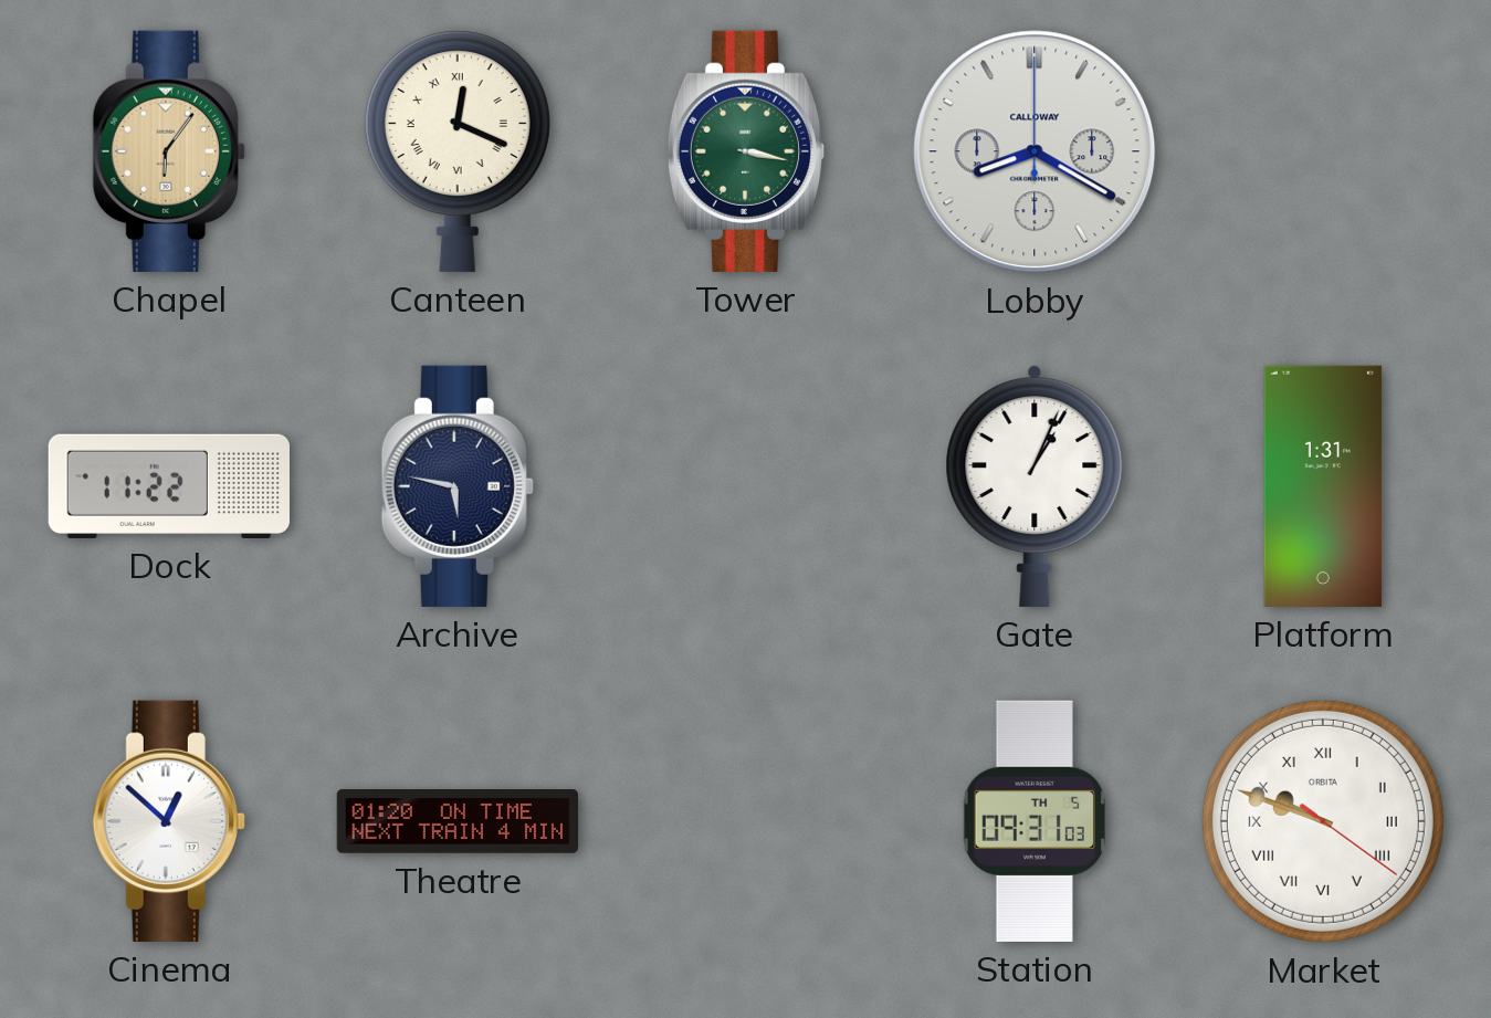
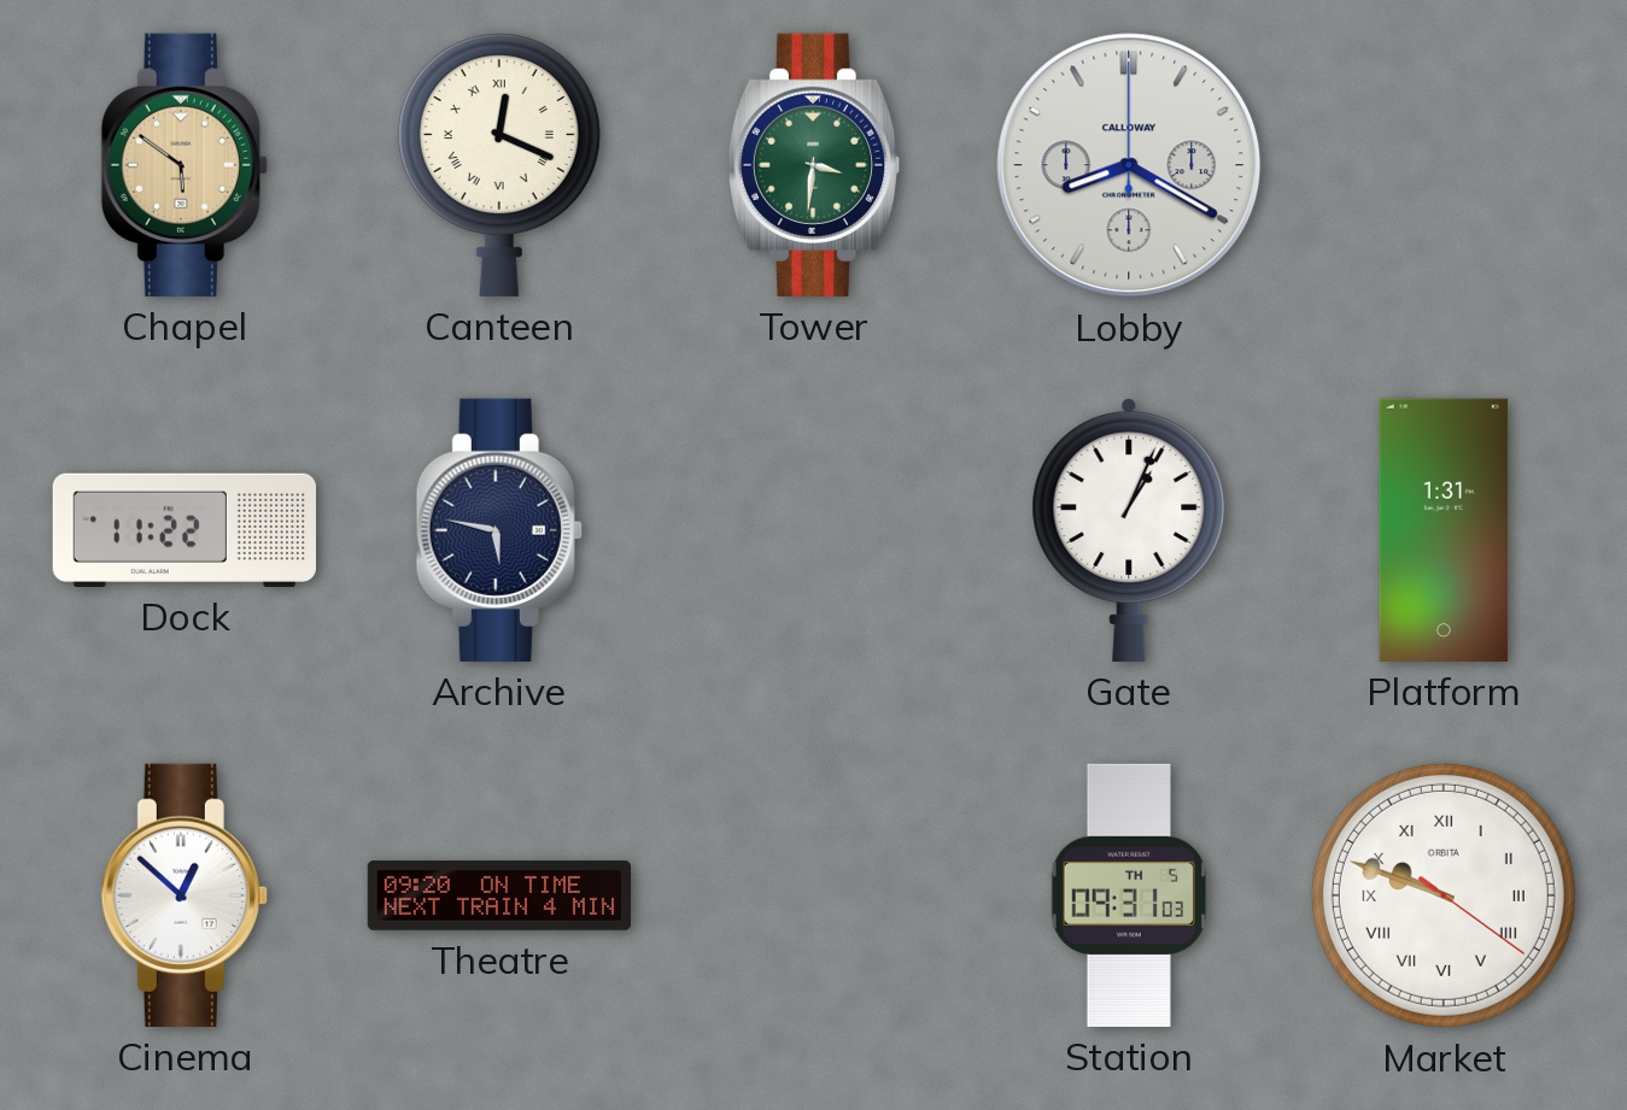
Chapel: 6:06 -> 5:51
Tower: 3:17 -> 3:31
Theatre: 01:20 -> 09:20
